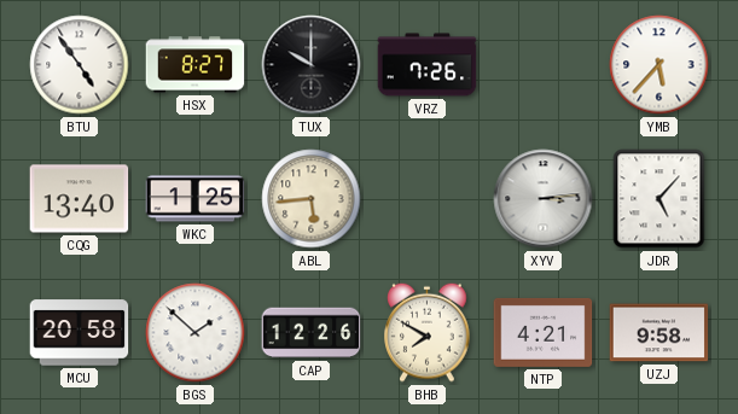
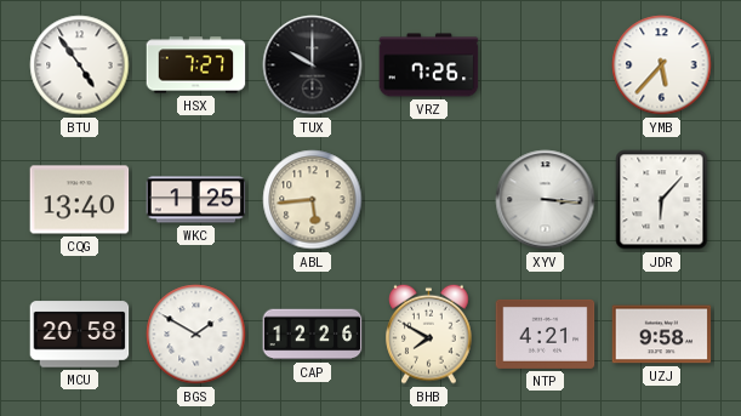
HSX: 8:27 -> 7:27
XYV: 3:14 -> 3:16
JDR: 5:07 -> 6:07
BGS: 1:52 -> 1:50
